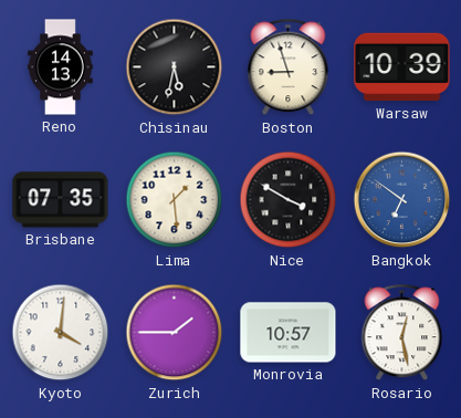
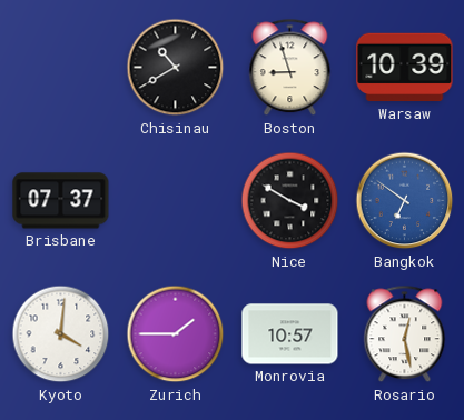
Reno: 14:13 -> none
Chisinau: 5:32 -> 10:40
Brisbane: 07:35 -> 07:37
Lima: 1:29 -> none
